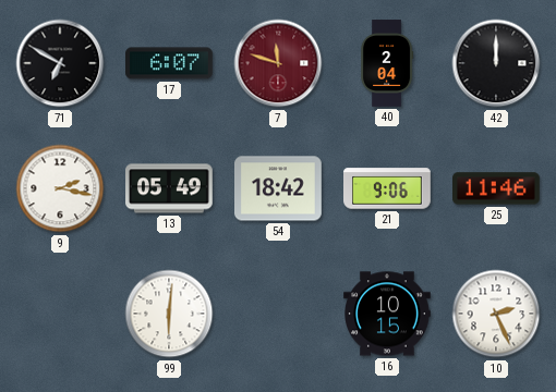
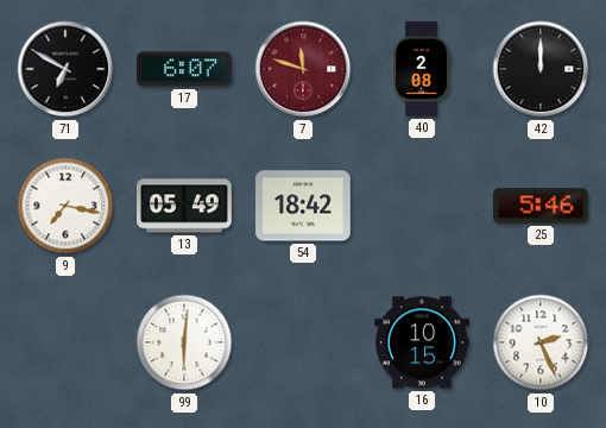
40: 2:04 -> 2:08
9: 2:17 -> 7:17
21: 9:06 -> none
25: 11:46 -> 5:46
